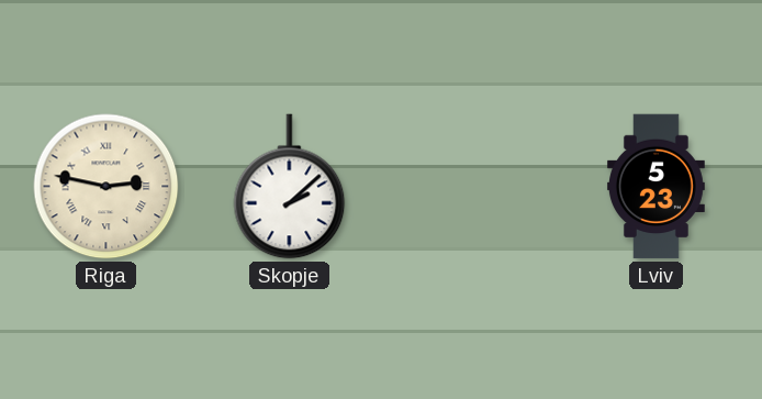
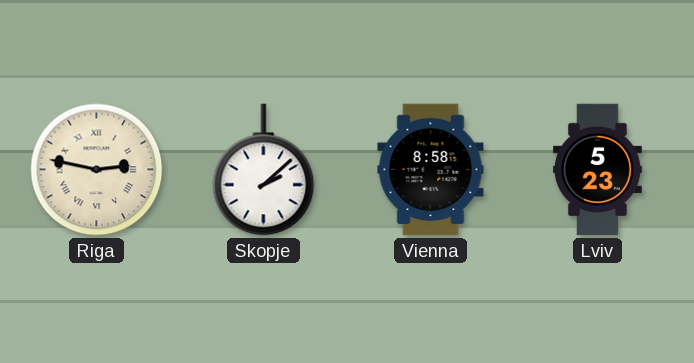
Vienna: none -> 8:58
